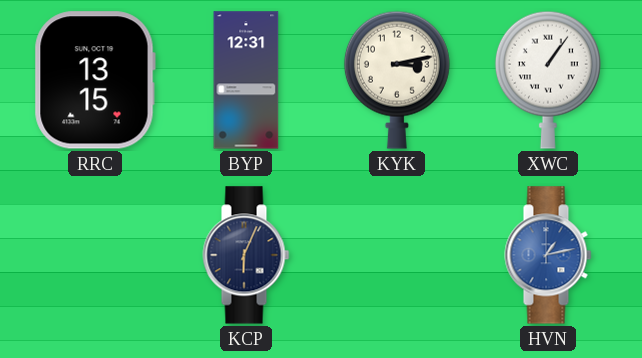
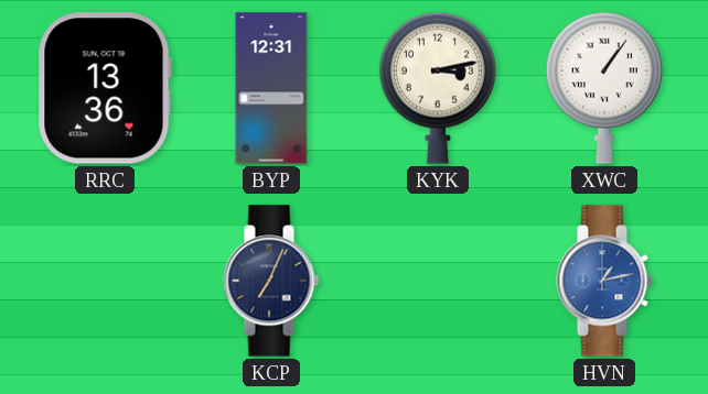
RRC: 13:15 -> 13:36
KCP: 6:04 -> 7:04
